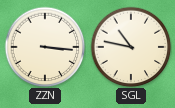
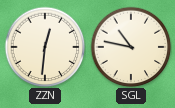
ZZN: 3:16 -> 12:31
